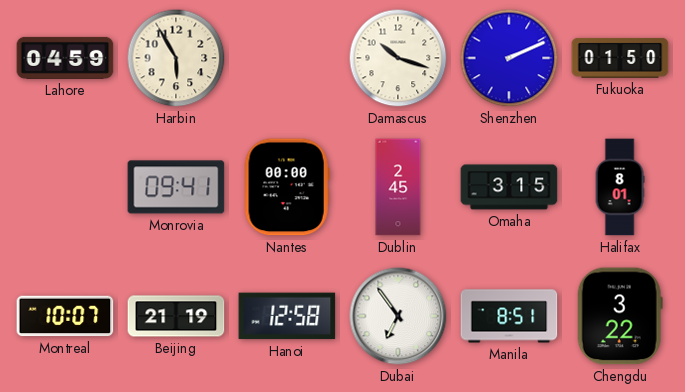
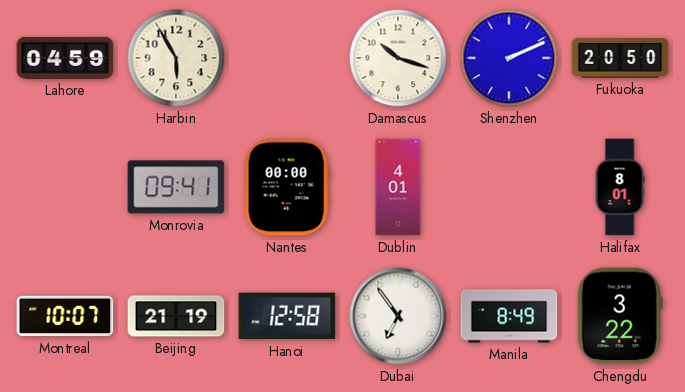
Fukuoka: 01:50 -> 20:50
Dublin: 2:45 -> 4:01
Omaha: 3:15 -> none
Manila: 8:51 -> 8:49
